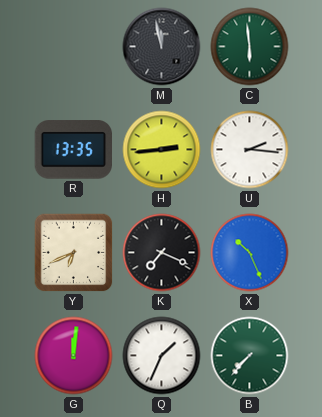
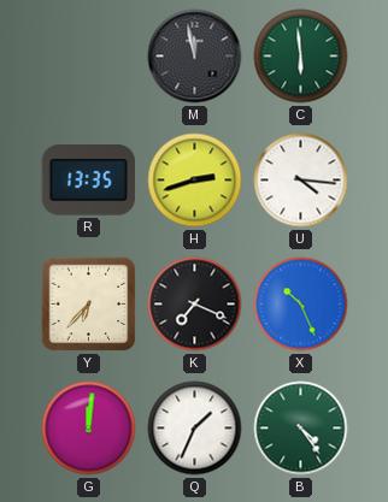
H: 2:44 -> 2:42
U: 2:16 -> 4:16
Y: 6:41 -> 6:37
B: 7:37 -> 4:24
